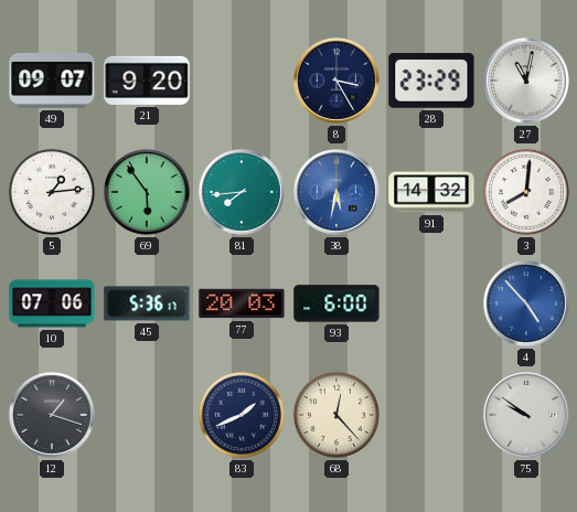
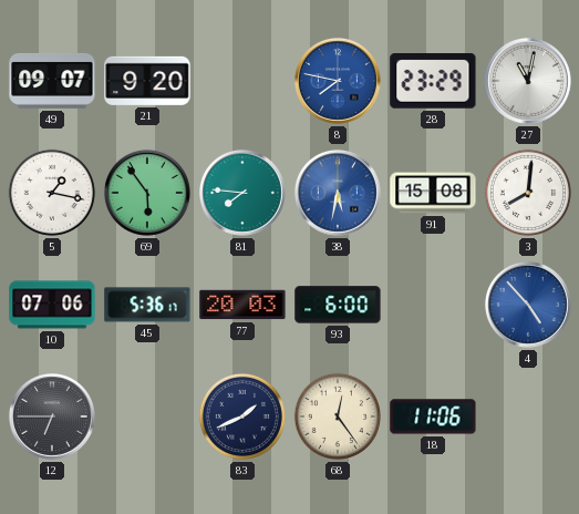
8: 3:25 -> 7:47
8 dial: navy -> blue
5: 1:14 -> 1:17
81: 7:44 -> 7:46
91: 14:32 -> 15:08
12: 1:18 -> 6:45
68: 12:23 -> 12:24
18: none -> 11:06
75: 9:51 -> none
